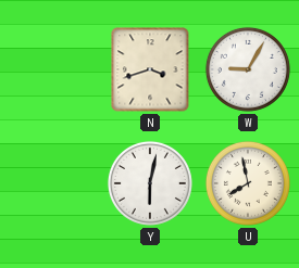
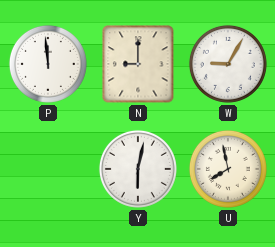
P: none -> 11:59
N: 3:42 -> 9:00
